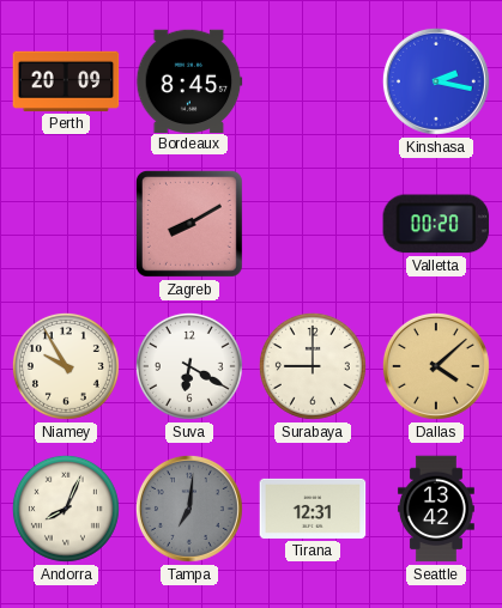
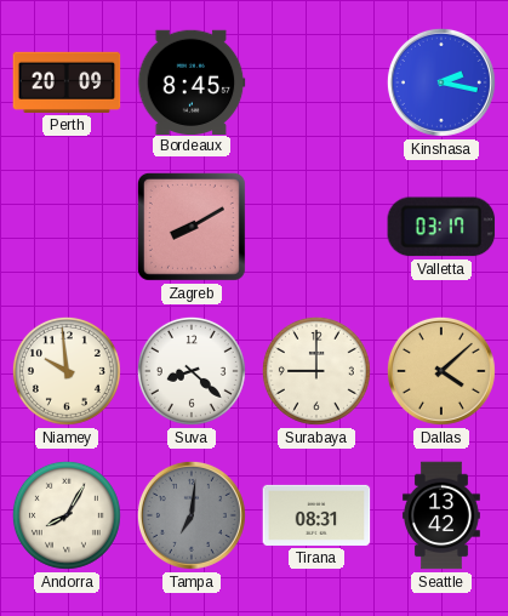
Valletta: 00:20 -> 03:17
Niamey: 9:55 -> 9:59
Suva: 6:20 -> 8:22
Andorra: 8:04 -> 8:05
Tirana: 12:31 -> 08:31
